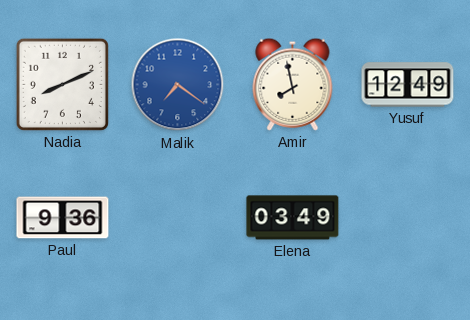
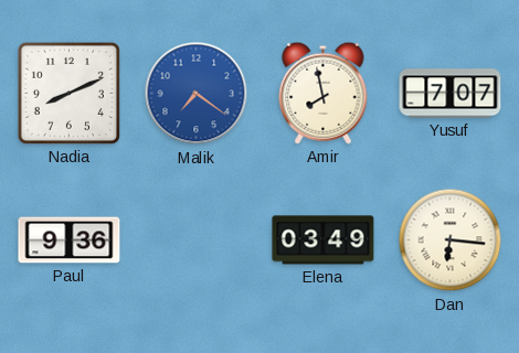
Yusuf: 12:49 -> 7:07
Dan: none -> 6:16
